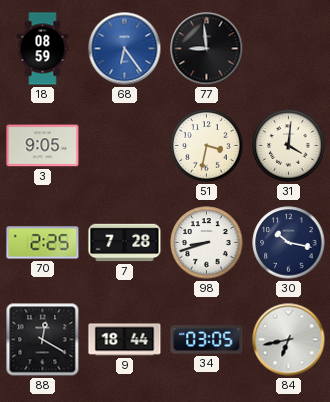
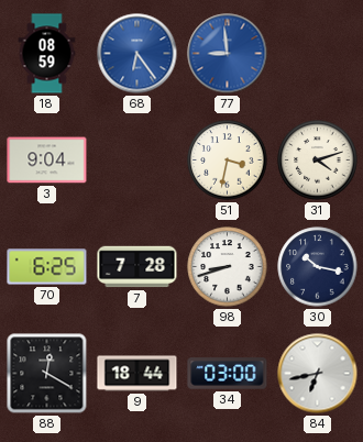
77 dial: black -> blue
3: 9:05 -> 9:04
31: 4:01 -> 4:12
70: 2:25 -> 6:25
34: 03:05 -> 03:00
